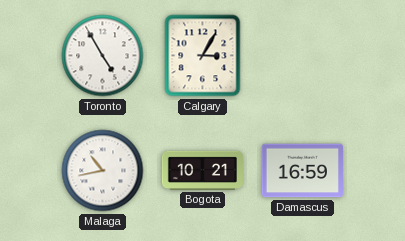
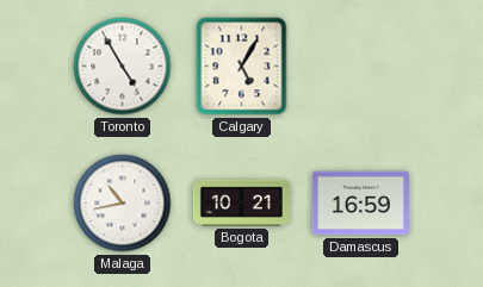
Calgary: 3:05 -> 5:05
